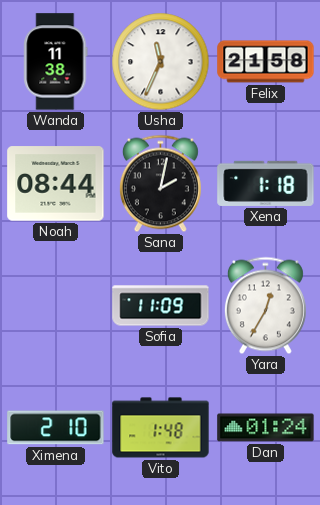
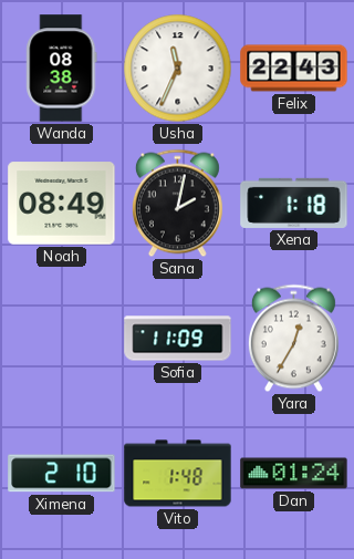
Wanda: 11:38 -> 08:38
Felix: 21:58 -> 22:43
Noah: 08:44 -> 08:49
